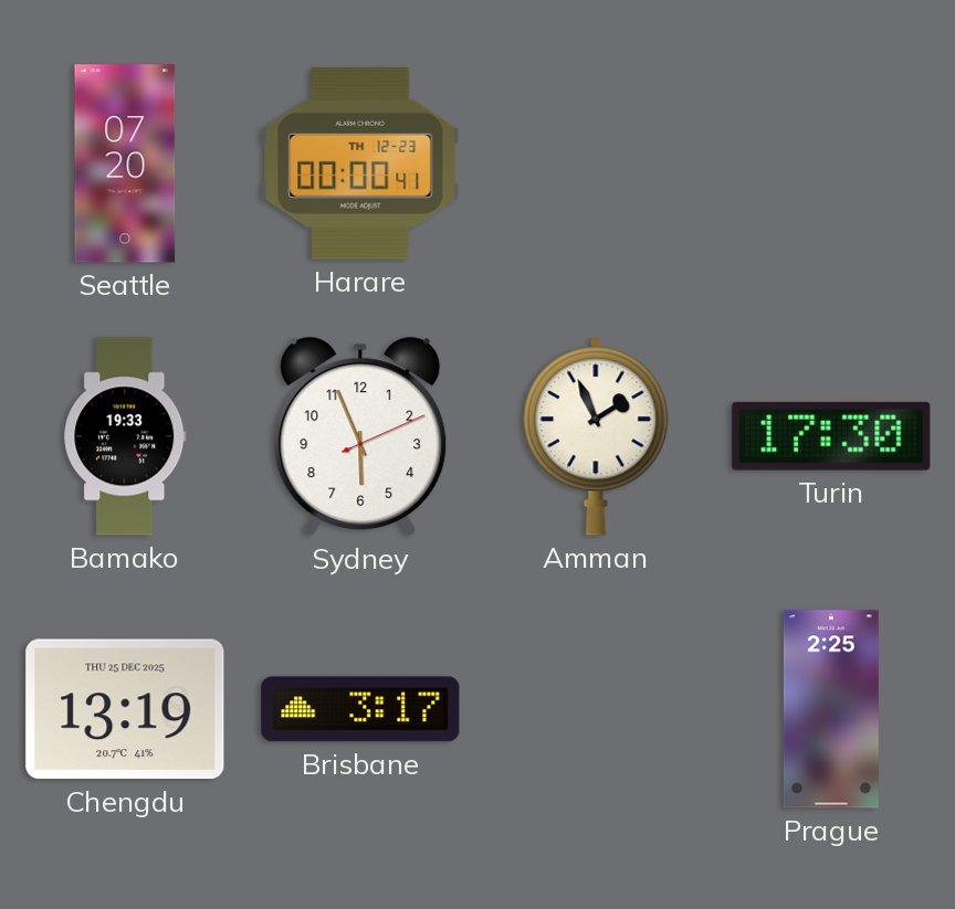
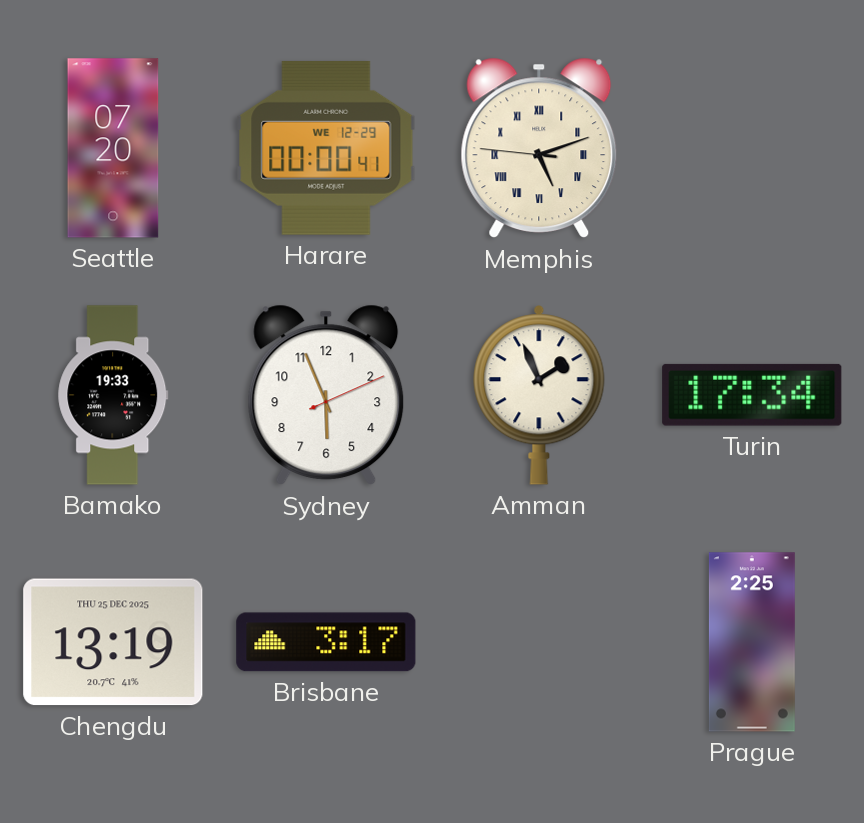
Harare date: TH 12-23 -> WE 12-29
Memphis: none -> 5:11
Turin: 17:30 -> 17:34
